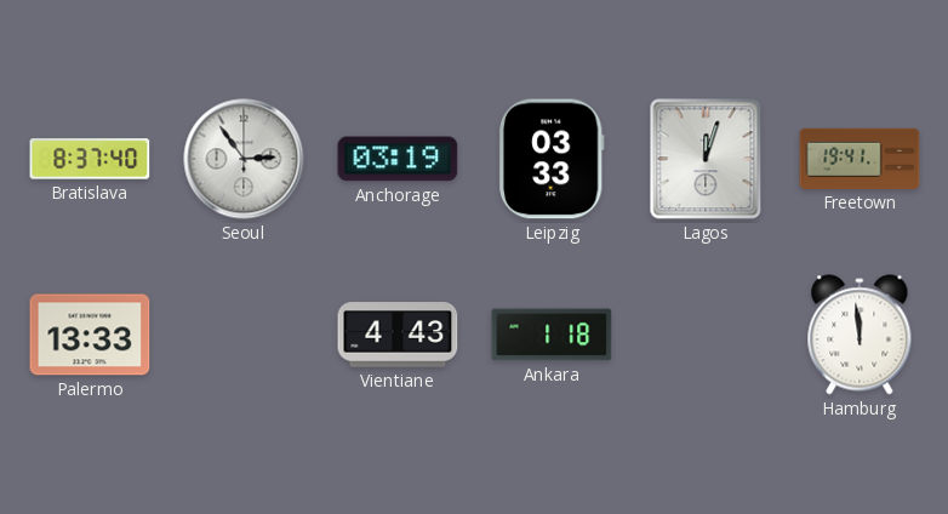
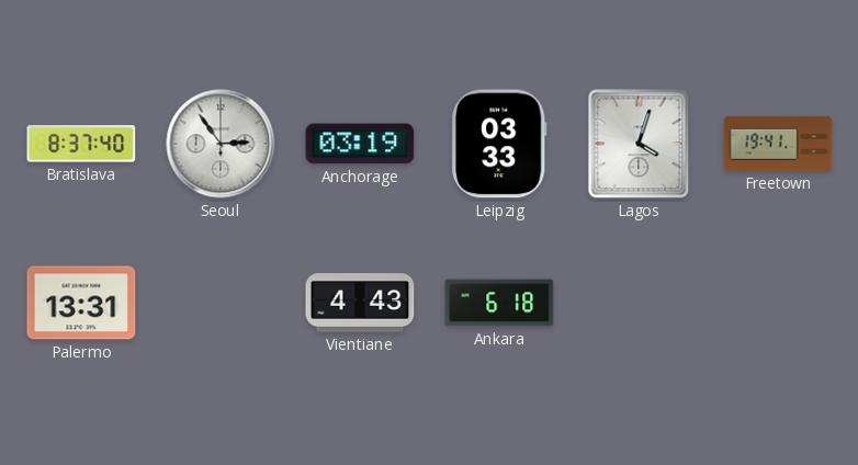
Lagos: 12:03 -> 4:03
Palermo: 13:33 -> 13:31
Ankara: 1:18 -> 6:18
Hamburg: 11:59 -> none
